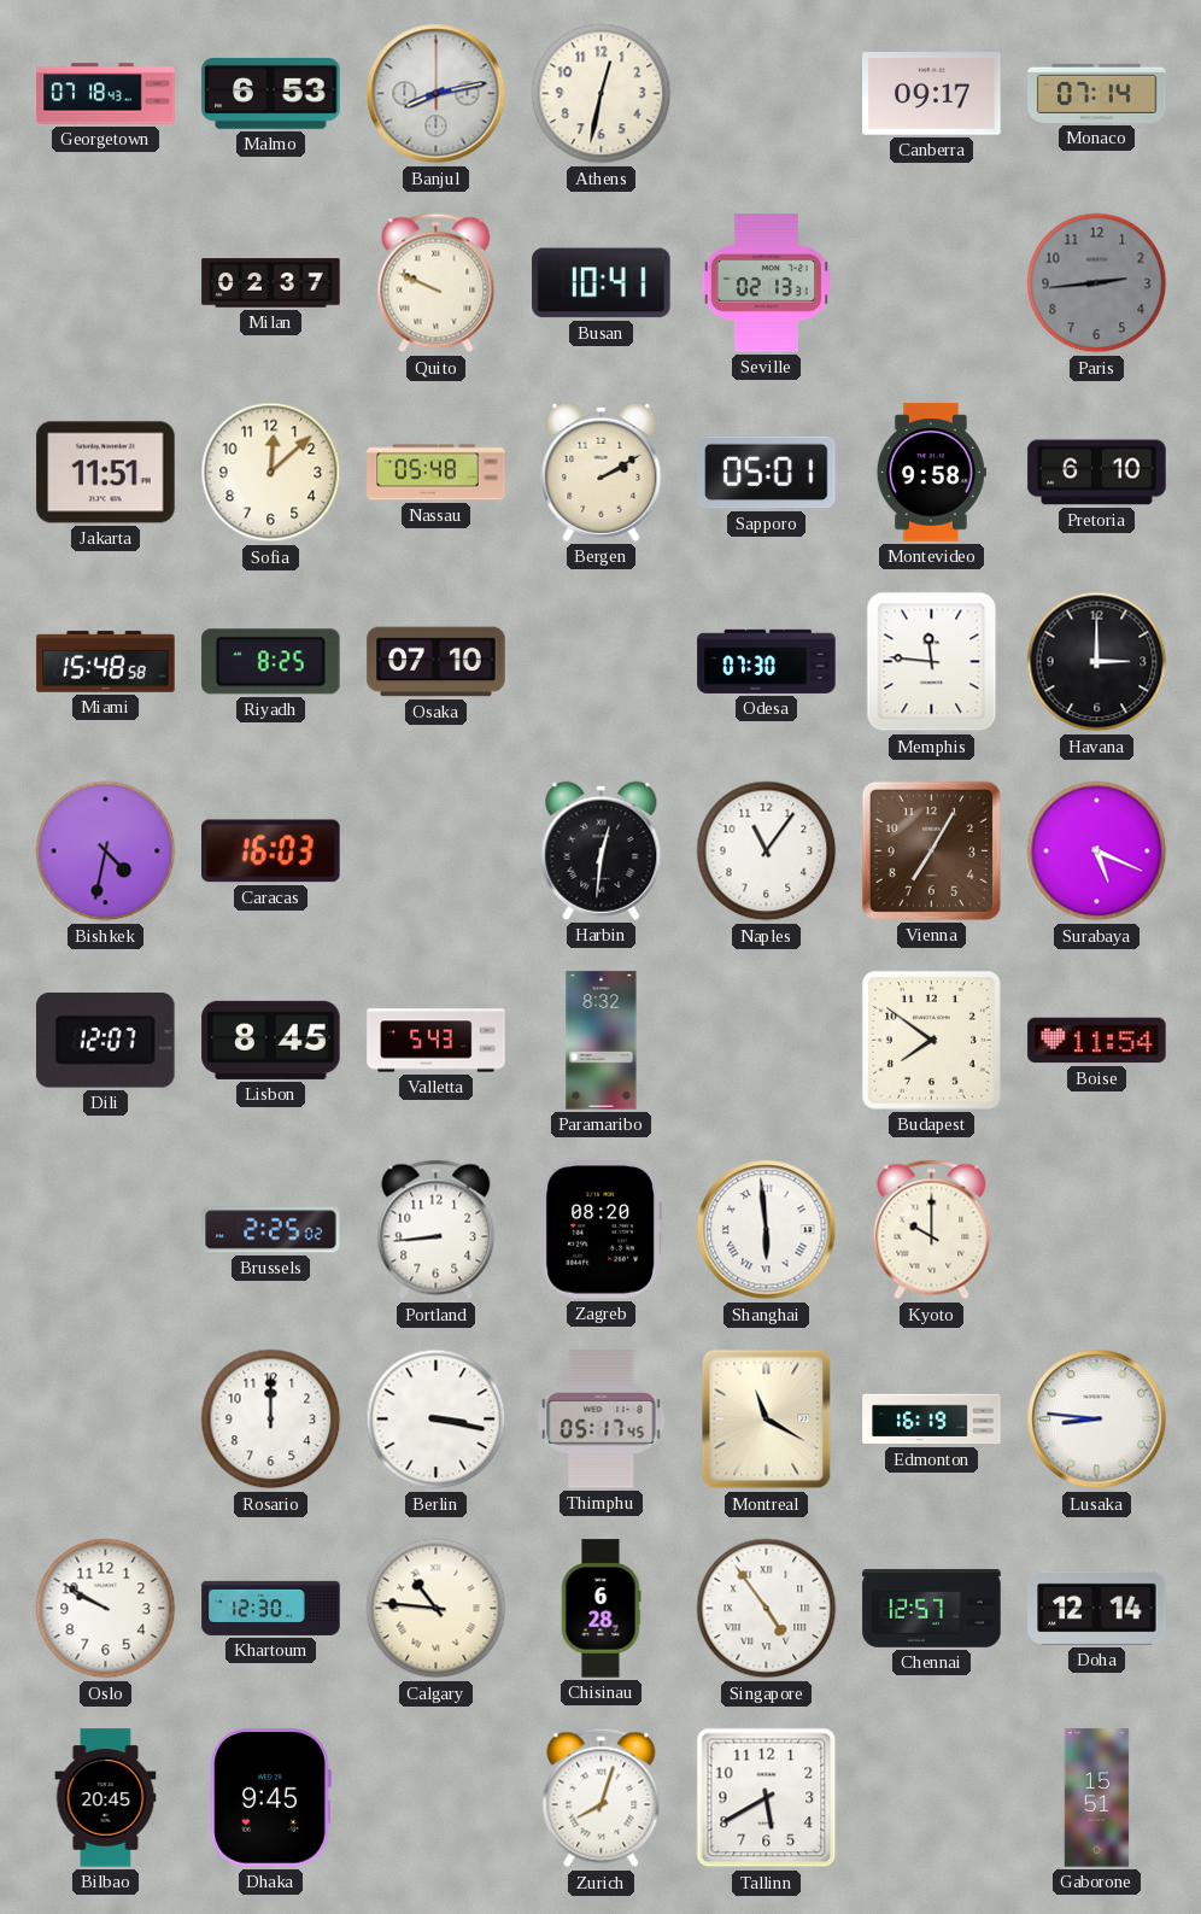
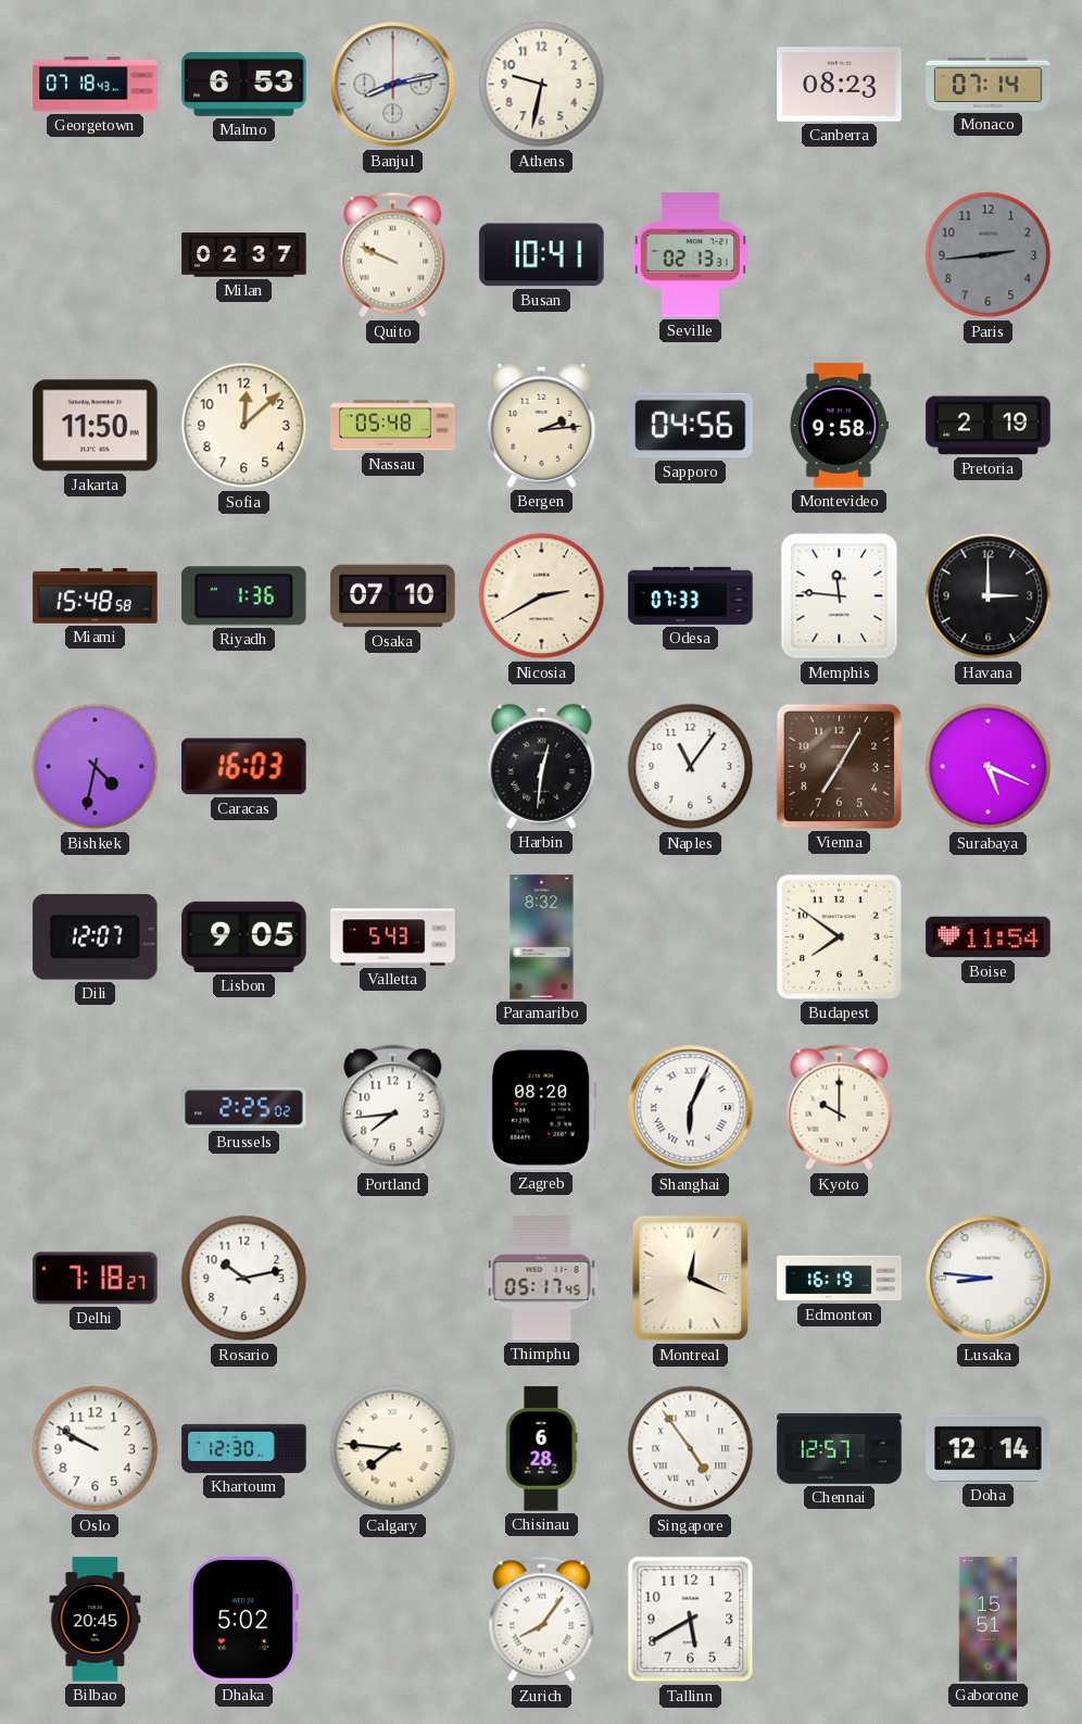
Athens: 12:32 -> 9:32
Canberra: 09:17 -> 08:23
Jakarta: 11:51 -> 11:50
Bergen: 2:10 -> 2:14
Sapporo: 05:01 -> 04:56
Pretoria: 6:10 -> 2:19
Riyadh: 8:25 -> 1:36
Nicosia: none -> 2:40
Odesa: 07:30 -> 07:33
Lisbon: 8:45 -> 9:05
Portland: 8:44 -> 7:44
Shanghai: 5:59 -> 6:04
Delhi: none -> 7:18
Rosario: 12:00 -> 10:13
Berlin: 3:17 -> none
Montreal: 11:20 -> 12:19
Calgary: 10:46 -> 7:46
Dhaka: 9:45 -> 5:02
Zurich: 8:03 -> 8:06
